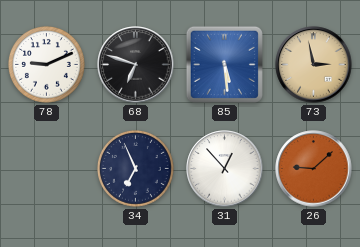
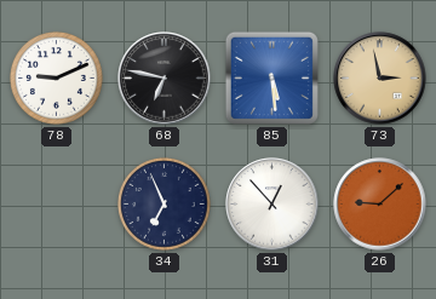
68: 6:48 -> 6:47
